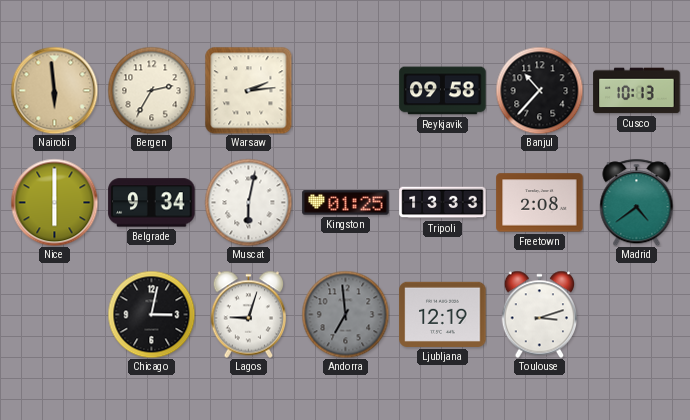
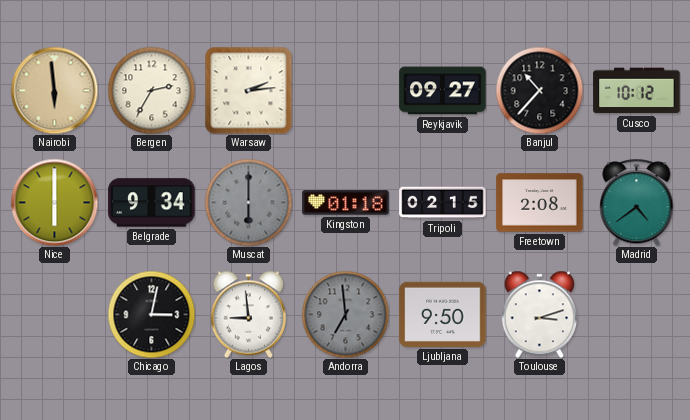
Reykjavik: 09:58 -> 09:27
Cusco: 10:13 -> 10:12
Muscat: 6:02 -> 6:00
Muscat dial: white -> grey
Kingston: 01:25 -> 01:18
Tripoli: 13:33 -> 02:15
Lagos: 9:03 -> 8:59
Ljubljana: 12:19 -> 9:50
